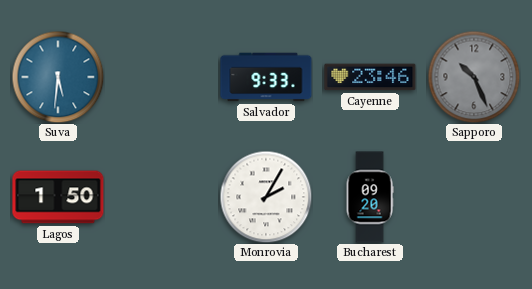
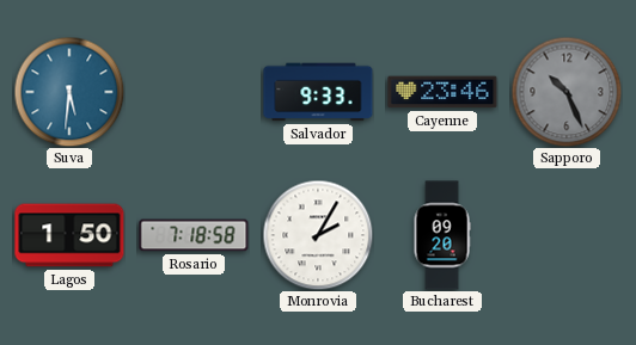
Rosario: none -> 7:18
